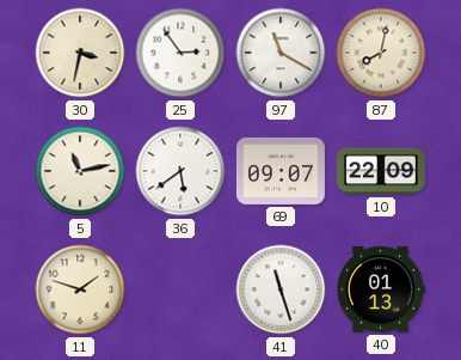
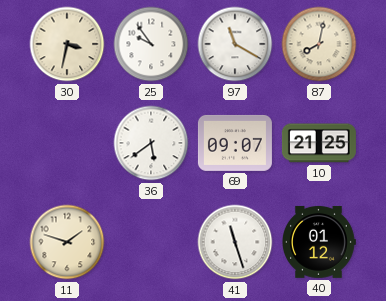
25: 2:54 -> 9:54
5: 11:13 -> none
10: 22:09 -> 21:25
40: 01:13 -> 01:12
